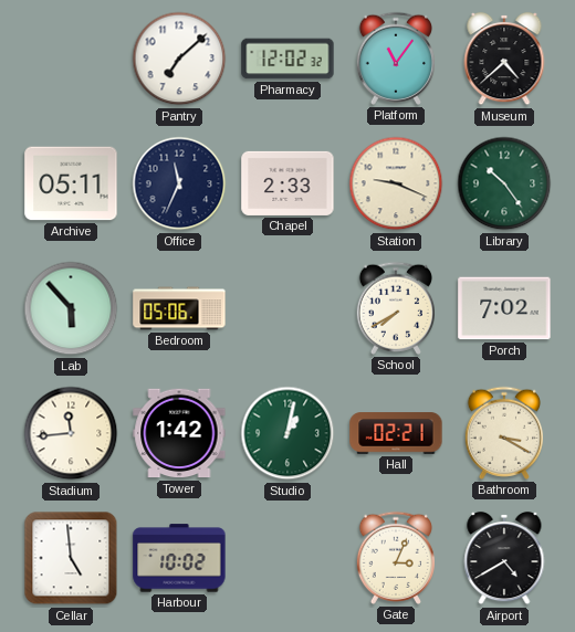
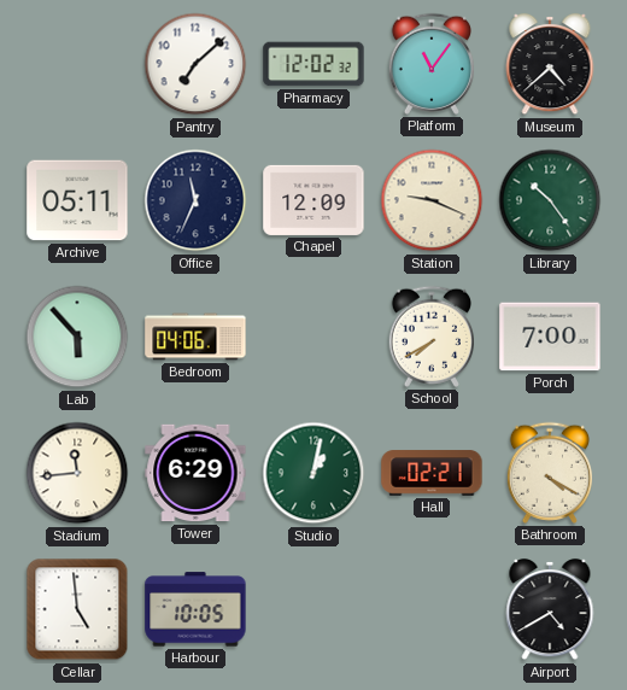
Chapel: 2:33 -> 12:09
Bedroom: 05:06 -> 04:06
Porch: 7:02 -> 7:00
Tower: 1:42 -> 6:29
Bathroom: 3:20 -> 4:20
Harbour: 10:02 -> 10:05
Gate: 3:04 -> none
